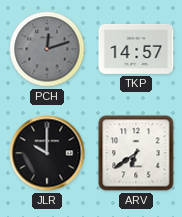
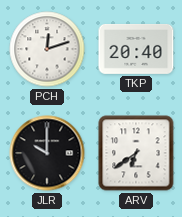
PCH dial: grey -> white
TKP: 14:57 -> 20:40
